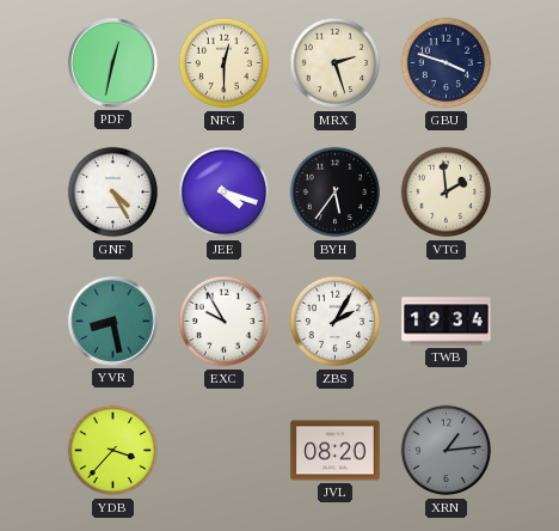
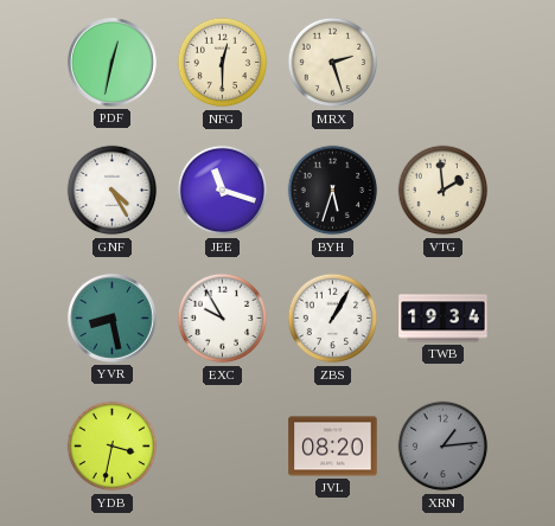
GBU: 3:48 -> none
JEE: 4:18 -> 11:18
BYH: 5:36 -> 5:33
ZBS: 2:05 -> 1:05
YDB: 3:37 -> 3:32
